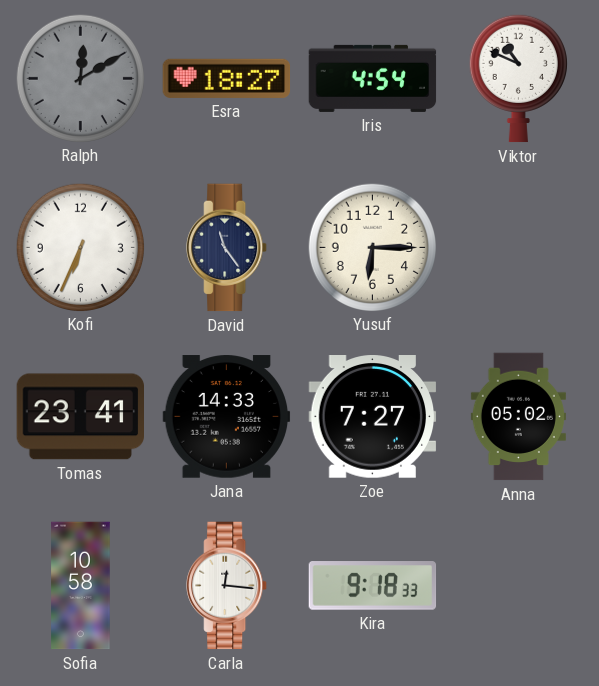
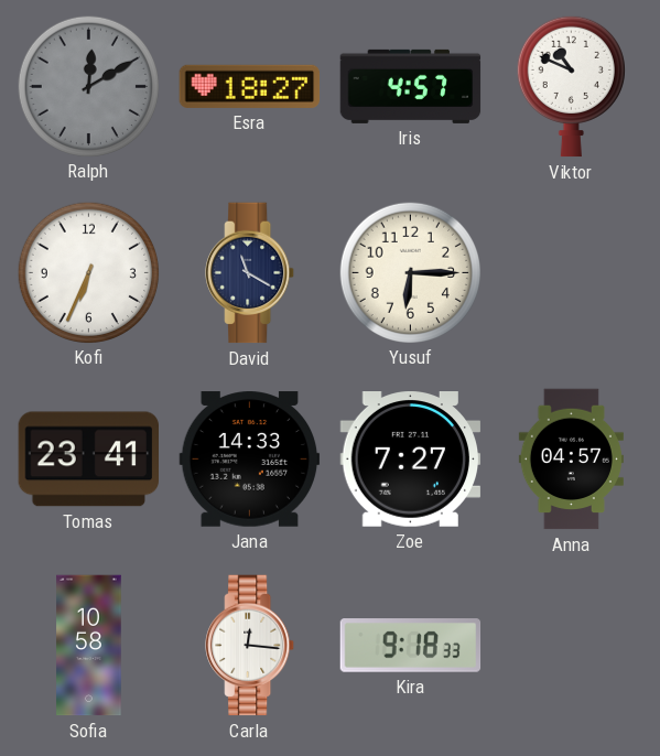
Iris: 4:54 -> 4:57
David: 11:24 -> 11:20
Anna: 05:02 -> 04:57
